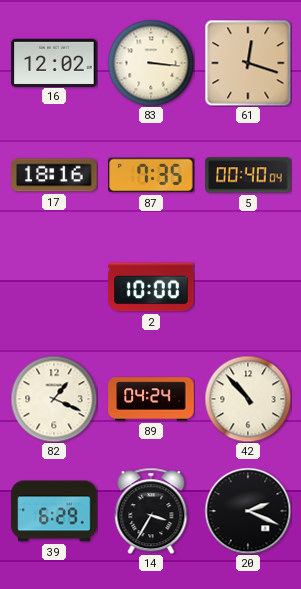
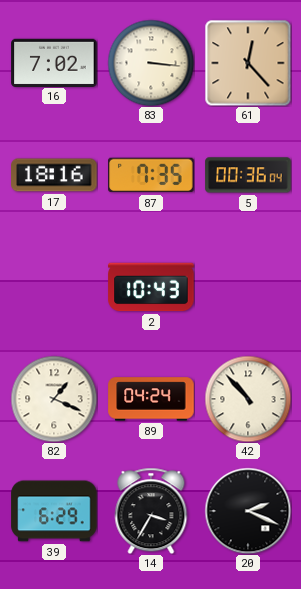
16: 12:02 -> 7:02
61: 12:18 -> 12:23
5: 00:40 -> 00:36
2: 10:00 -> 10:43
